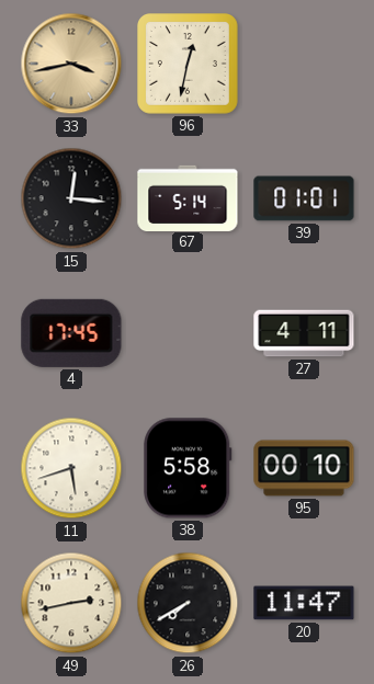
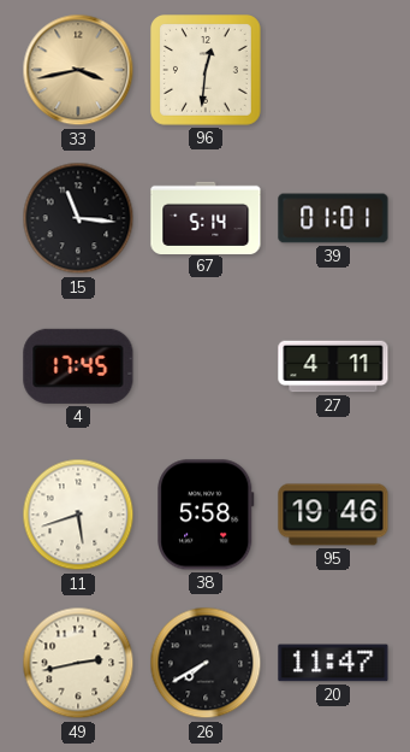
96: 12:32 -> 12:31
15: 12:16 -> 11:16
95: 00:10 -> 19:46
